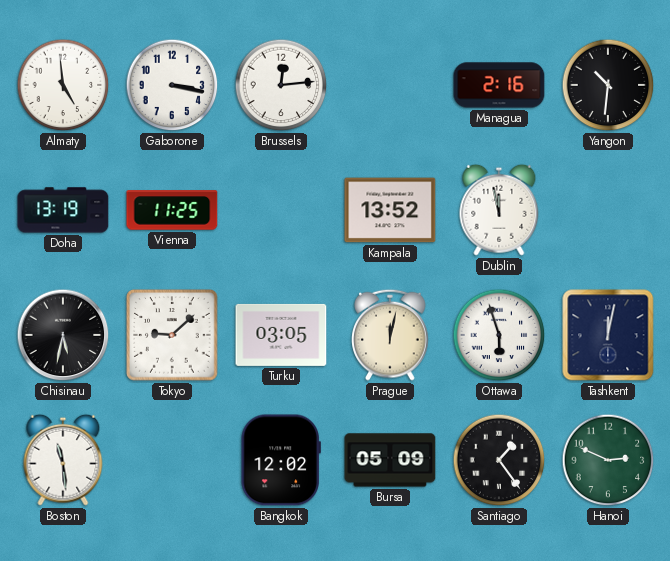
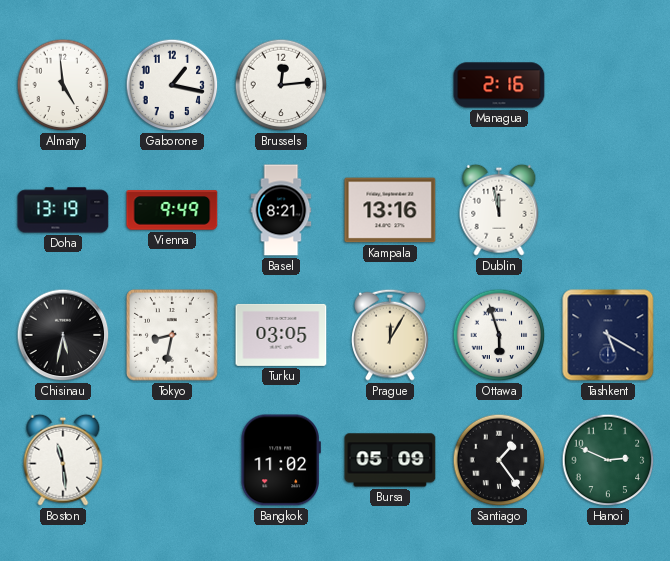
Gaborone: 3:17 -> 1:17
Yangon: 10:31 -> none
Vienna: 11:25 -> 9:49
Basel: none -> 8:21
Kampala: 13:52 -> 13:16
Tokyo: 9:08 -> 8:32
Prague: 12:02 -> 12:05
Tashkent: 12:02 -> 5:20
Bangkok: 12:02 -> 11:02
